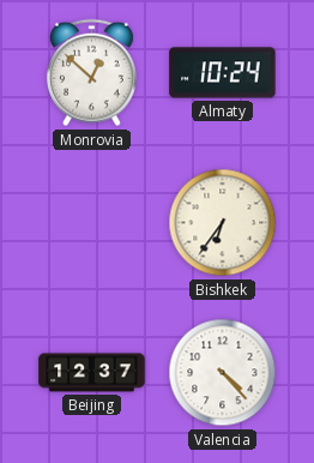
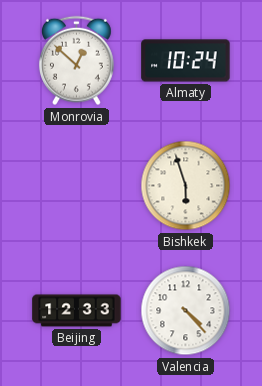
Bishkek: 6:36 -> 5:57
Beijing: 12:37 -> 12:33
